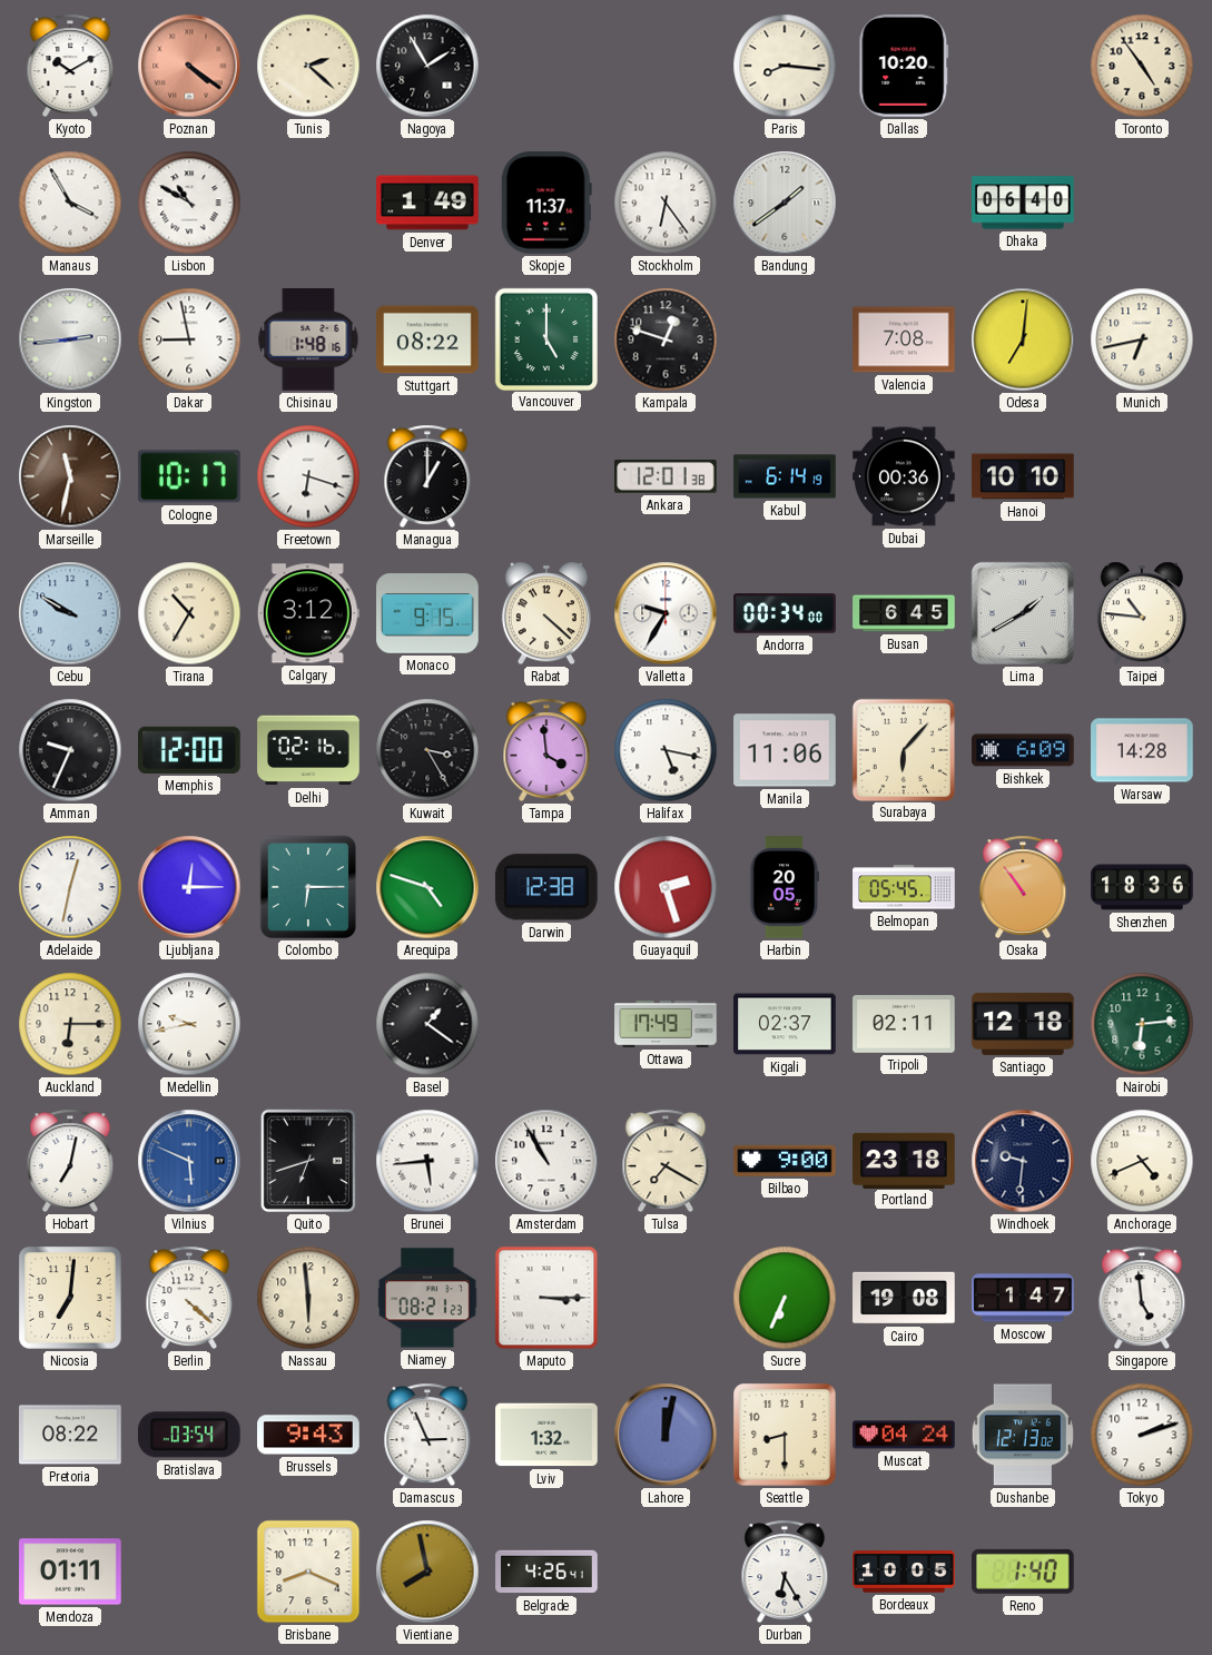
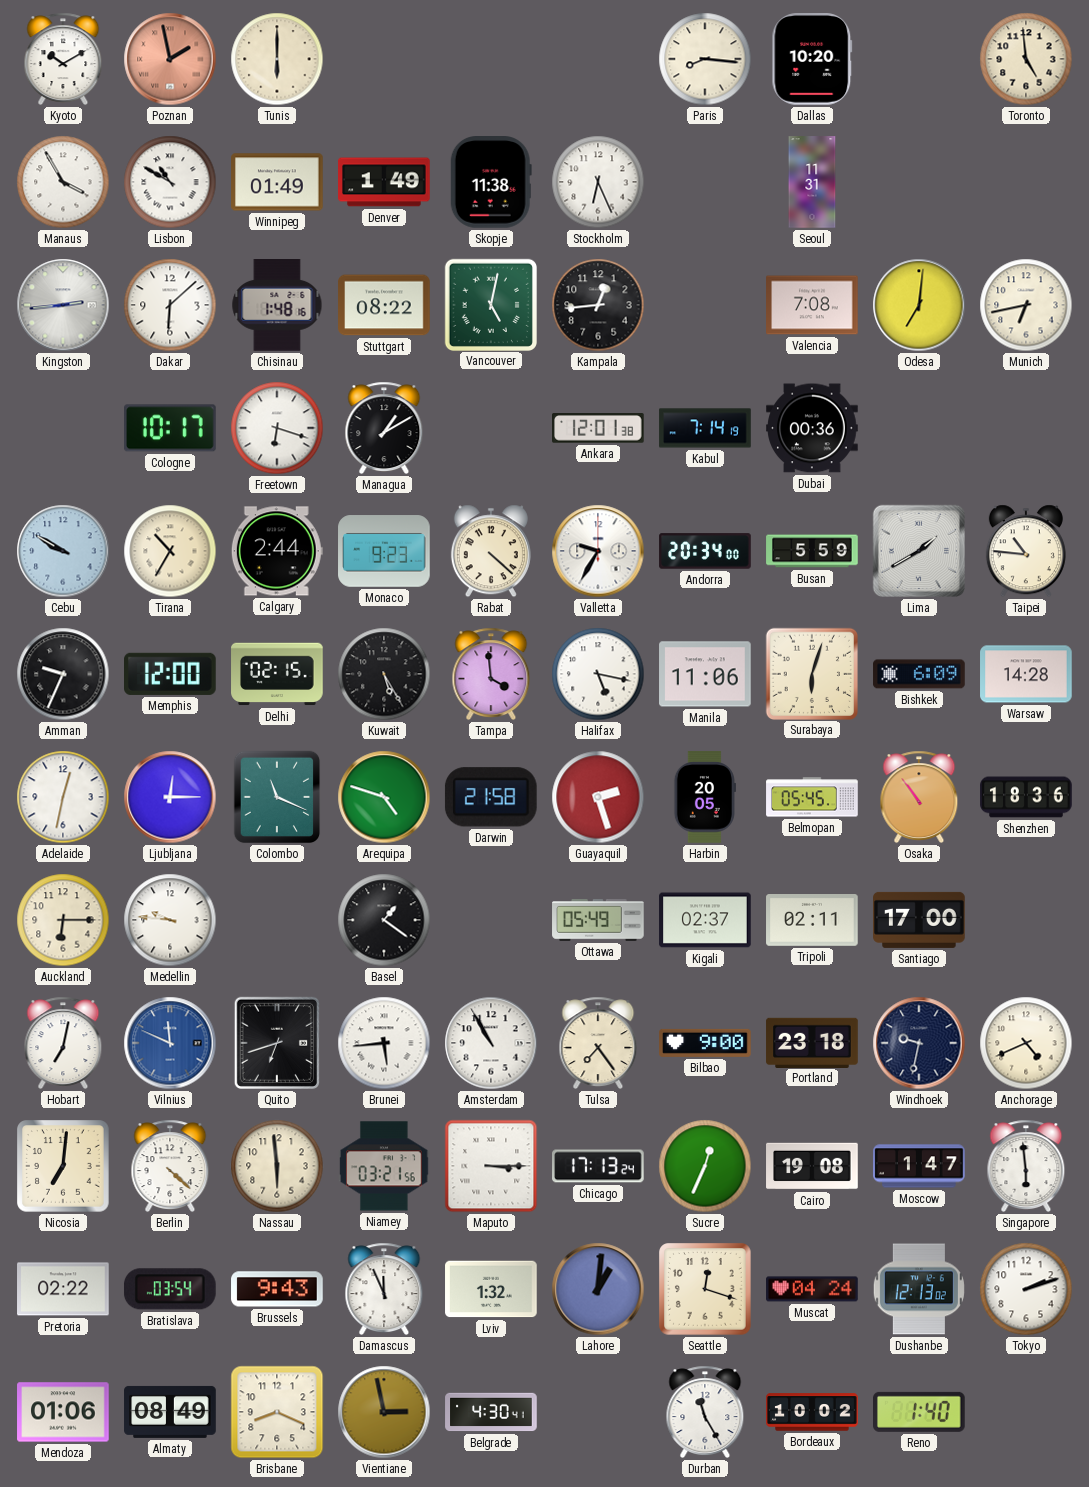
Poznan: 4:21 -> 1:58
Tunis: 2:22 -> 6:00
Nagoya: 1:55 -> none
Toronto: 4:54 -> 4:59
Winnipeg: none -> 01:49
Skopje: 11:37 -> 11:38
Stockholm: 6:24 -> 6:26
Bandung: 1:39 -> none
Seoul: none -> 11:31
Dhaka: 06:40 -> none
Dakar: 8:58 -> 6:08
Vancouver: 5:00 -> 5:02
Kampala: 12:48 -> 12:44
Marseille: 11:32 -> none
Managua: 1:00 -> 1:10
Kabul: 6:14 -> 7:14
Hanoi: 10:10 -> none
Calgary: 3:12 -> 2:44
Monaco: 9:15 -> 9:23
Andorra: 00:34 -> 20:34
Busan: 6:45 -> 5:59
Delhi: 02:16 -> 02:15
Kuwait: 3:25 -> 5:25
Surabaya: 6:07 -> 6:03
Colombo: 6:15 -> 11:19
Darwin: 12:38 -> 21:58
Medellin: 9:43 -> 9:46
Ottawa: 17:49 -> 05:49
Santiago: 12:18 -> 17:00
Nairobi: 6:14 -> none
Vilnius: 5:49 -> 11:49
Tulsa: 7:20 -> 7:24
Windhoek: 9:31 -> 9:32
Niamey: 08:21 -> 03:21
Chicago: none -> 17:13
Sucre: 6:34 -> 12:34
Singapore: 4:59 -> 5:59
Pretoria: 08:22 -> 02:22
Damascus: 2:56 -> 11:56
Lahore: 12:02 -> 1:01
Seattle: 8:30 -> 12:18
Mendoza: 01:11 -> 01:06
Almaty: none -> 08:49
Vientiane: 7:58 -> 2:58
Belgrade: 4:26 -> 4:30
Durban: 6:25 -> 11:25
Bordeaux: 10:05 -> 10:02
